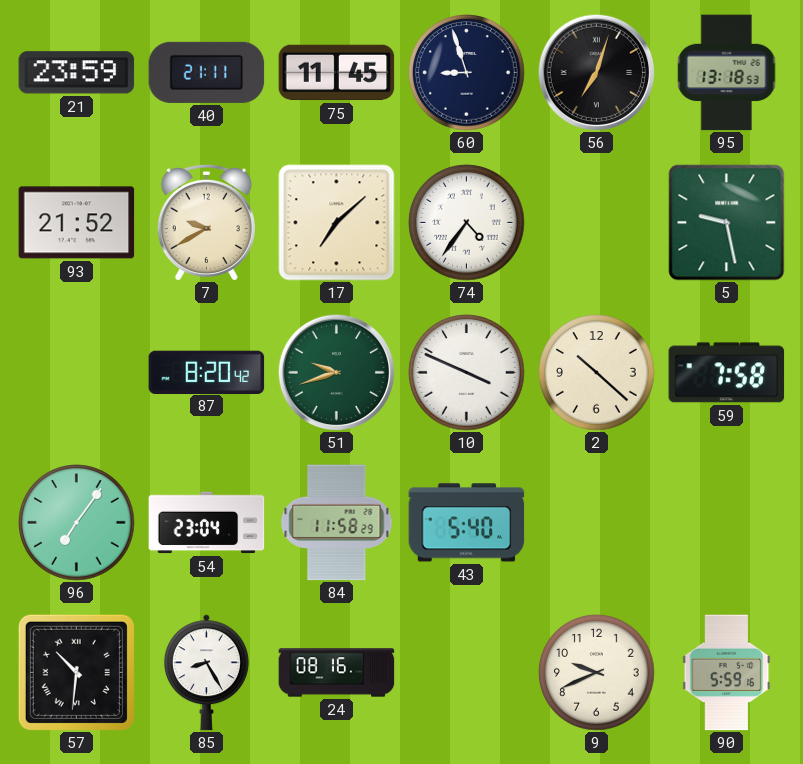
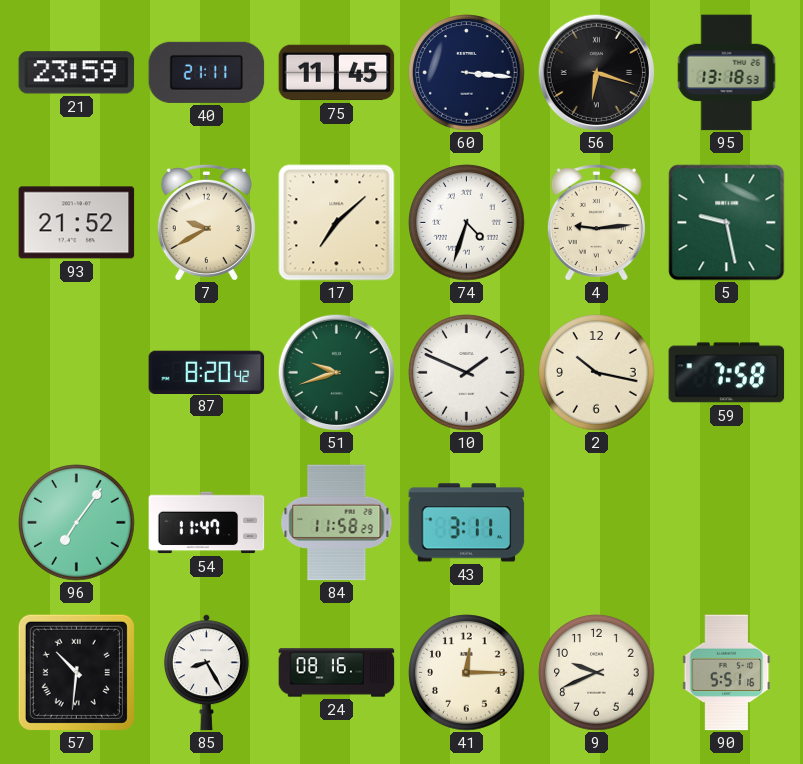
60: 8:57 -> 3:16
56: 7:03 -> 6:18
74: 4:36 -> 4:33
4: none -> 9:14
10: 3:49 -> 1:49
2: 10:22 -> 10:17
54: 23:04 -> 11:47
43: 5:40 -> 3:11
41: none -> 12:15
90: 5:59 -> 5:51
